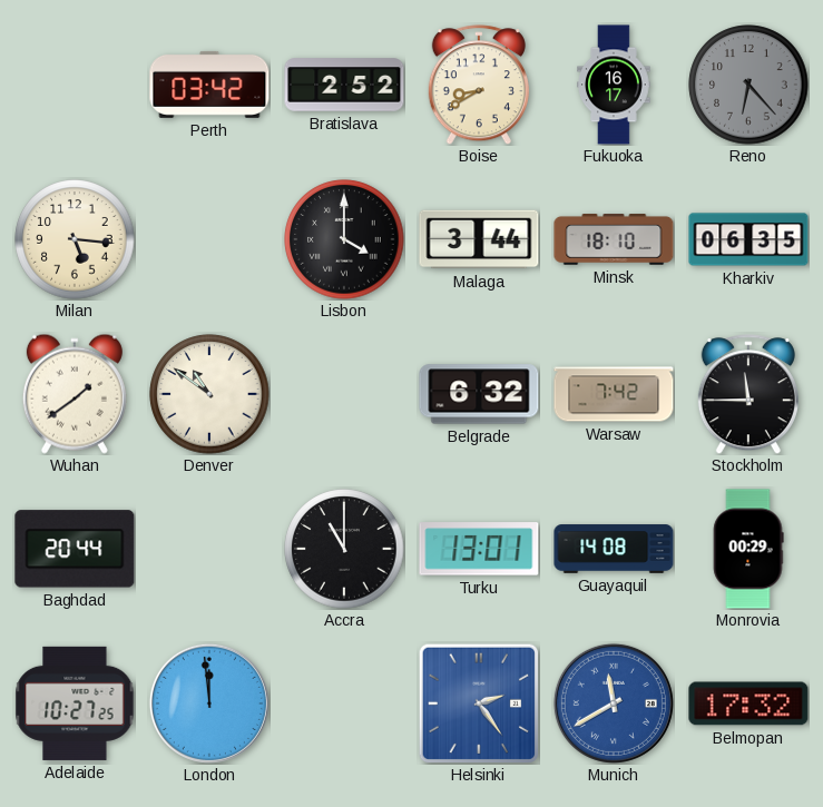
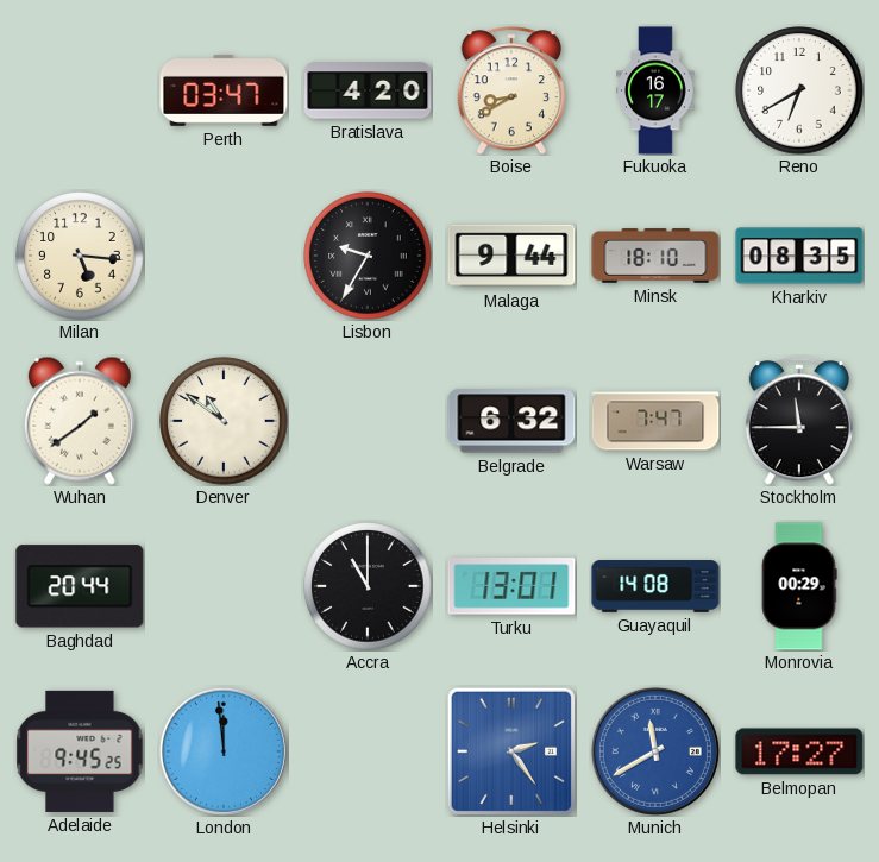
Perth: 03:42 -> 03:47
Bratislava: 2:52 -> 4:20
Reno: 6:23 -> 6:40
Reno dial: grey -> white
Lisbon: 4:00 -> 9:35
Malaga: 3:44 -> 9:44
Kharkiv: 06:35 -> 08:35
Warsaw: 7:42 -> 7:47
Adelaide: 10:27 -> 9:45
Belmopan: 17:32 -> 17:27
